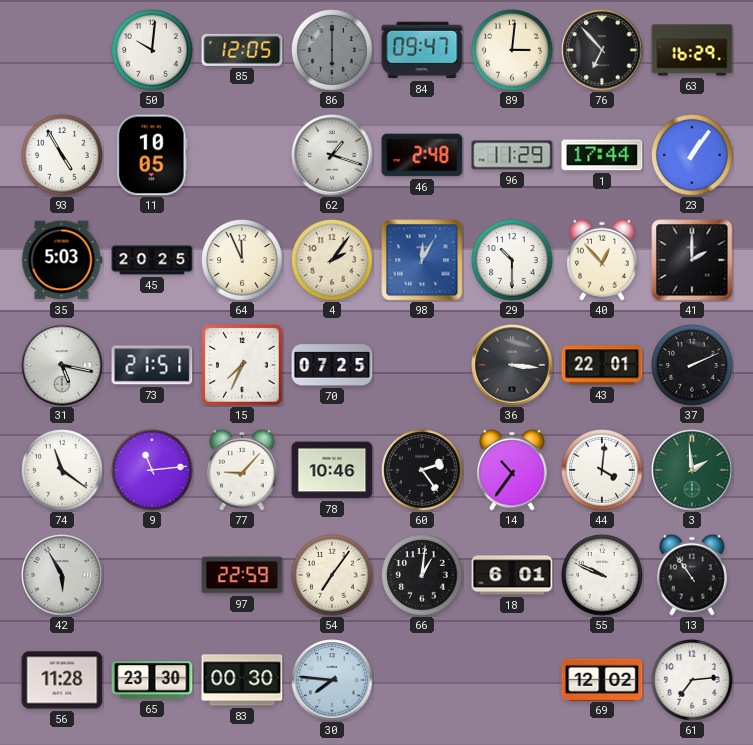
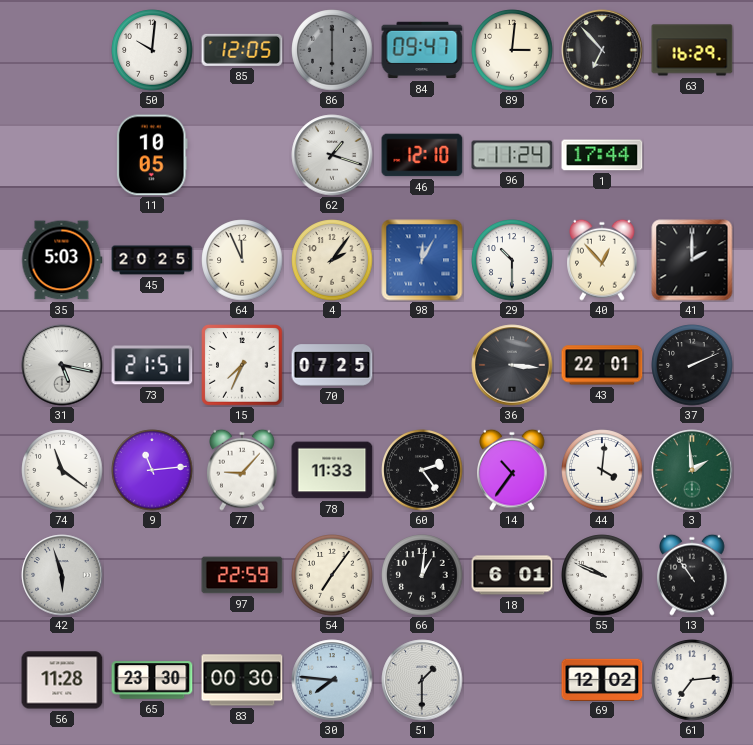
93: 4:55 -> none
46: 2:48 -> 12:10
96: 11:29 -> 11:24
23: 1:06 -> none
78: 10:46 -> 11:33
42: 5:55 -> 5:57
51: none -> 1:30
